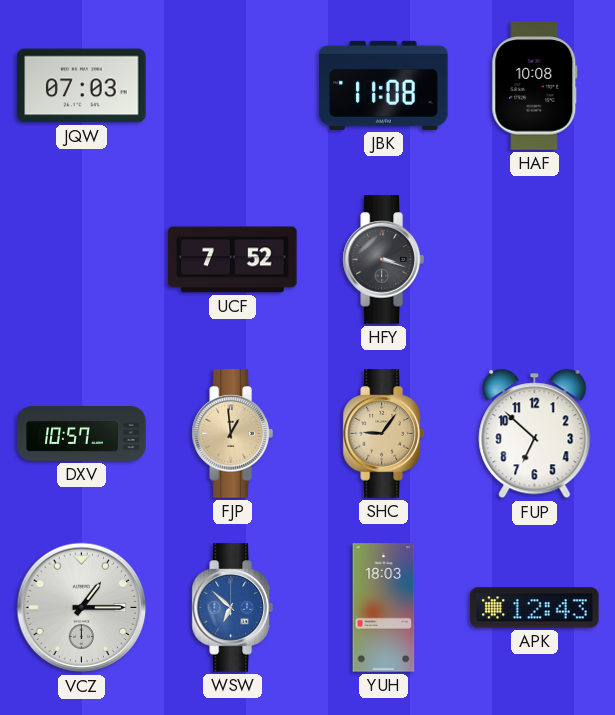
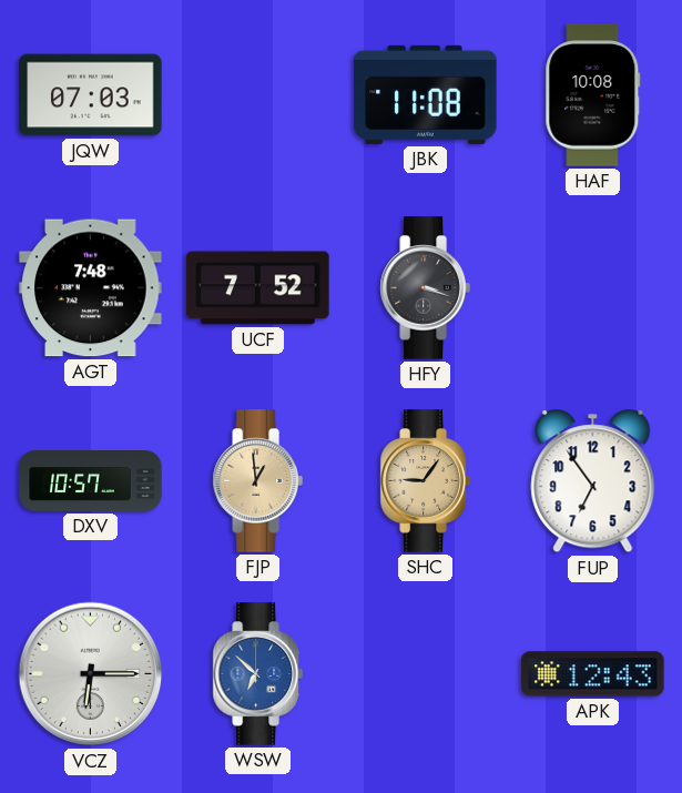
AGT: none -> 7:48
FUP: 6:52 -> 6:54
VCZ: 1:15 -> 6:15
YUH: 18:03 -> none
